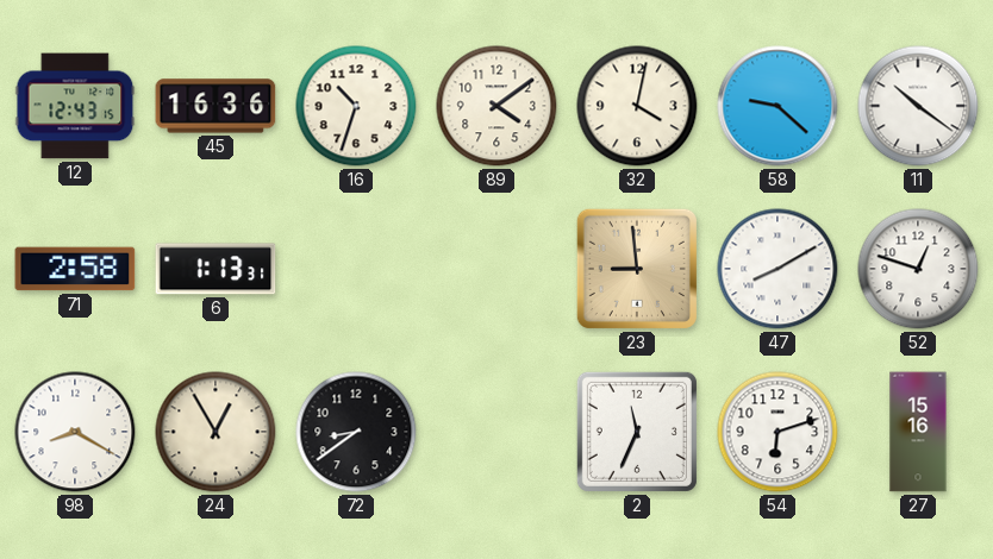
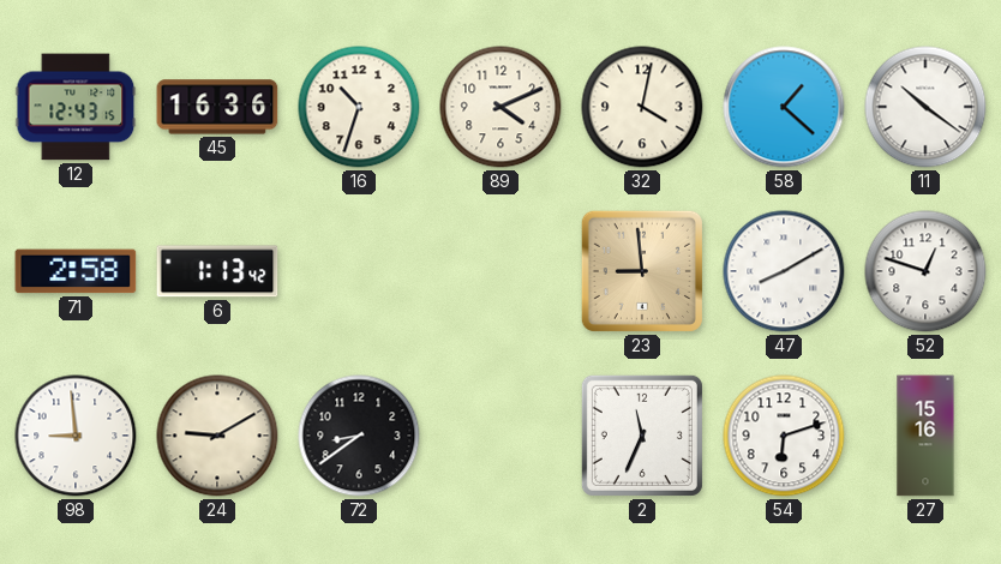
89: 4:09 -> 4:11
58: 9:22 -> 1:22
6: 1:13:31 -> 1:13:42
98: 8:20 -> 8:59
24: 12:55 -> 9:10
